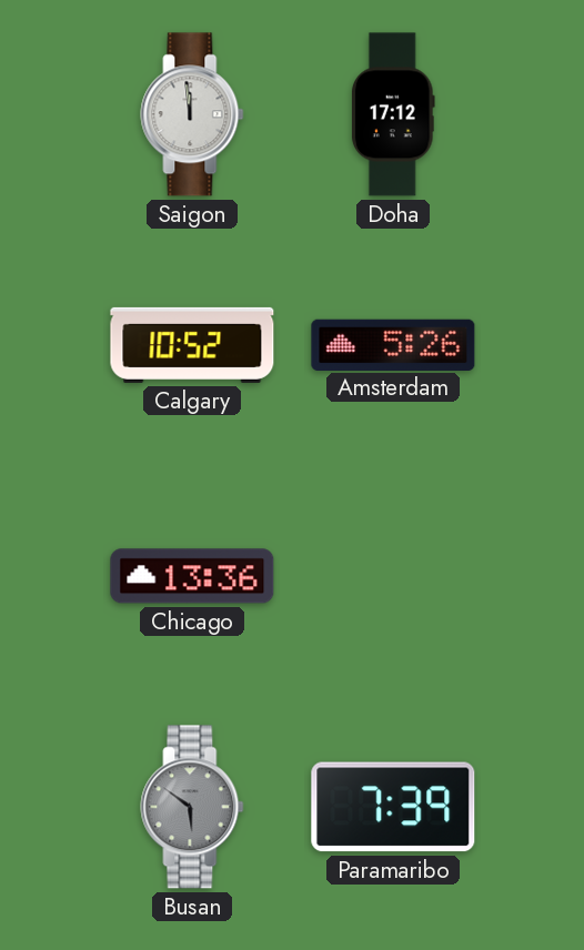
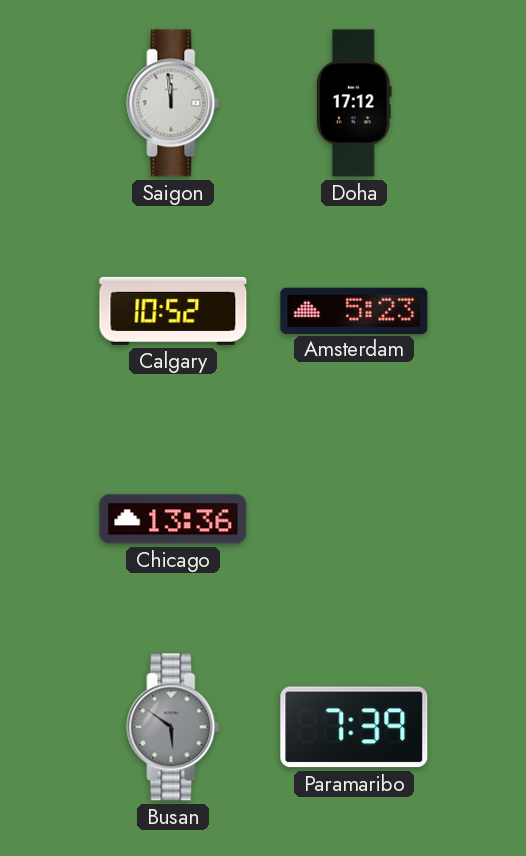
Amsterdam: 5:26 -> 5:23
